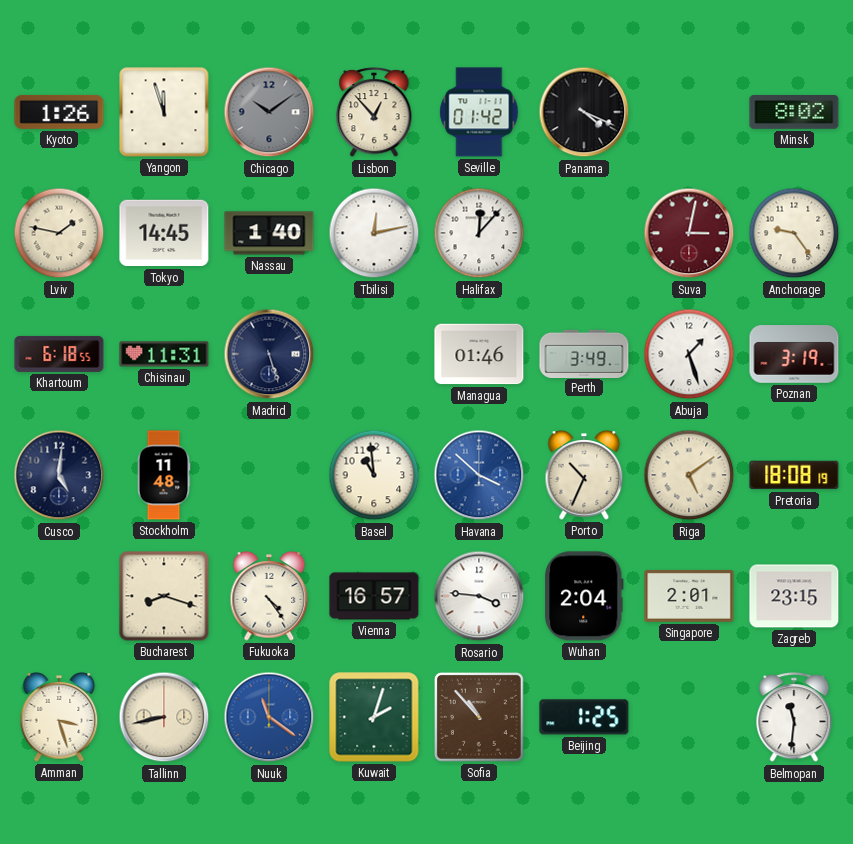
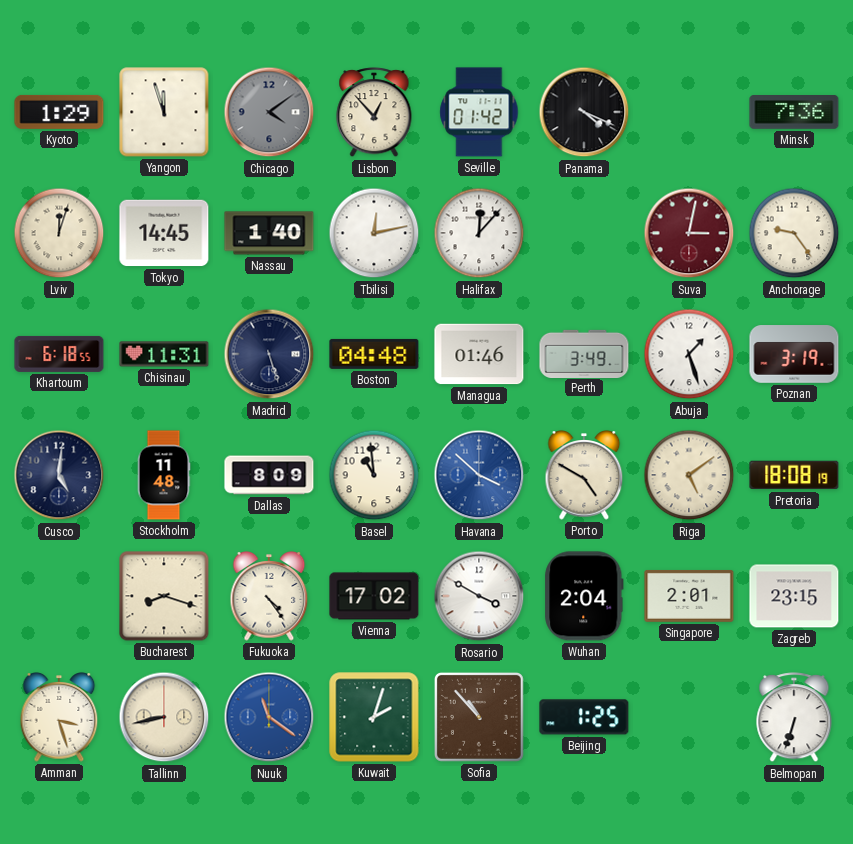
Kyoto: 1:26 -> 1:29
Chicago: 10:09 -> 4:09
Minsk: 8:02 -> 7:36
Lviv: 1:47 -> 12:03
Boston: none -> 04:48
Dallas: none -> 8:09
Porto: 10:34 -> 4:50
Vienna: 16:57 -> 17:02
Rosario: 3:46 -> 3:50
Belmopan: 11:31 -> 6:33
